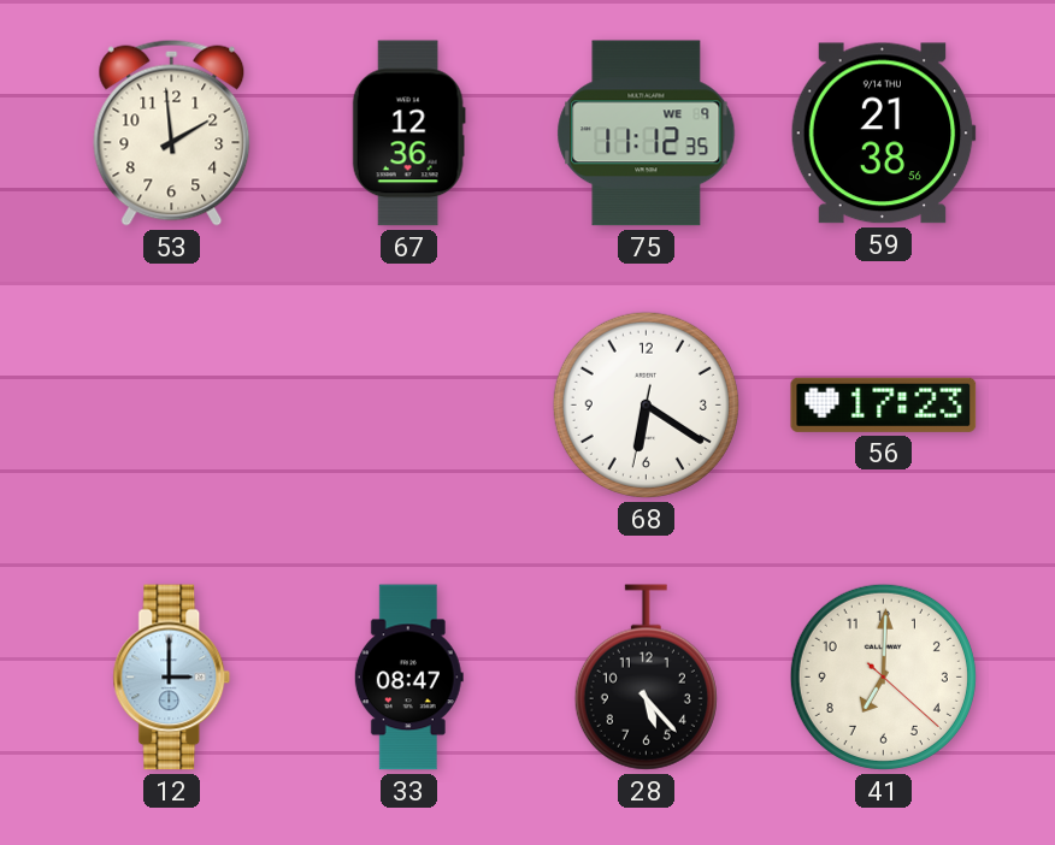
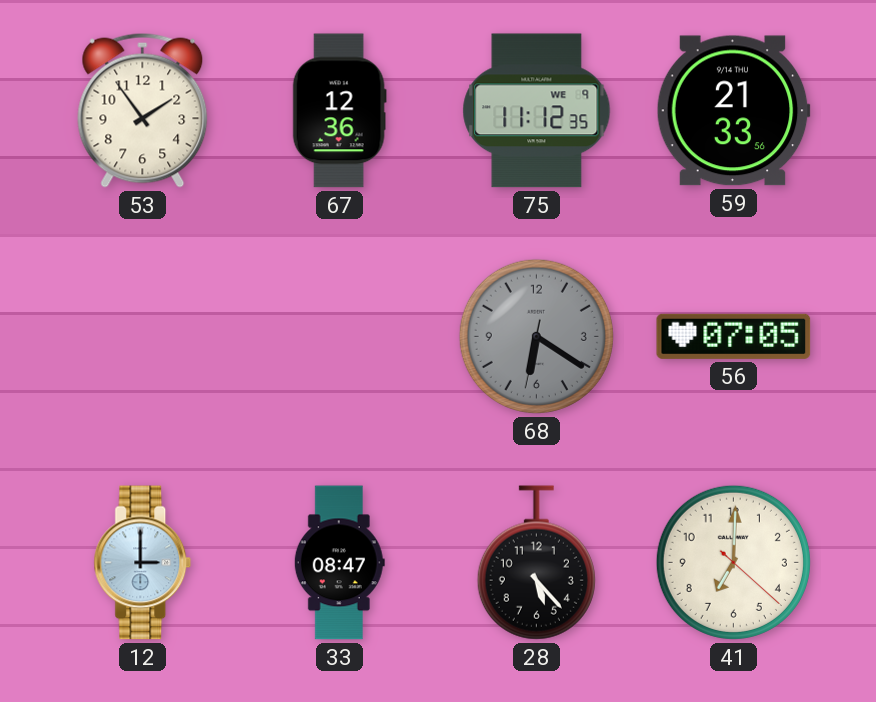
53: 1:59 -> 1:54
59: 21:38 -> 21:33
68 dial: white -> grey
56: 17:23 -> 07:05
